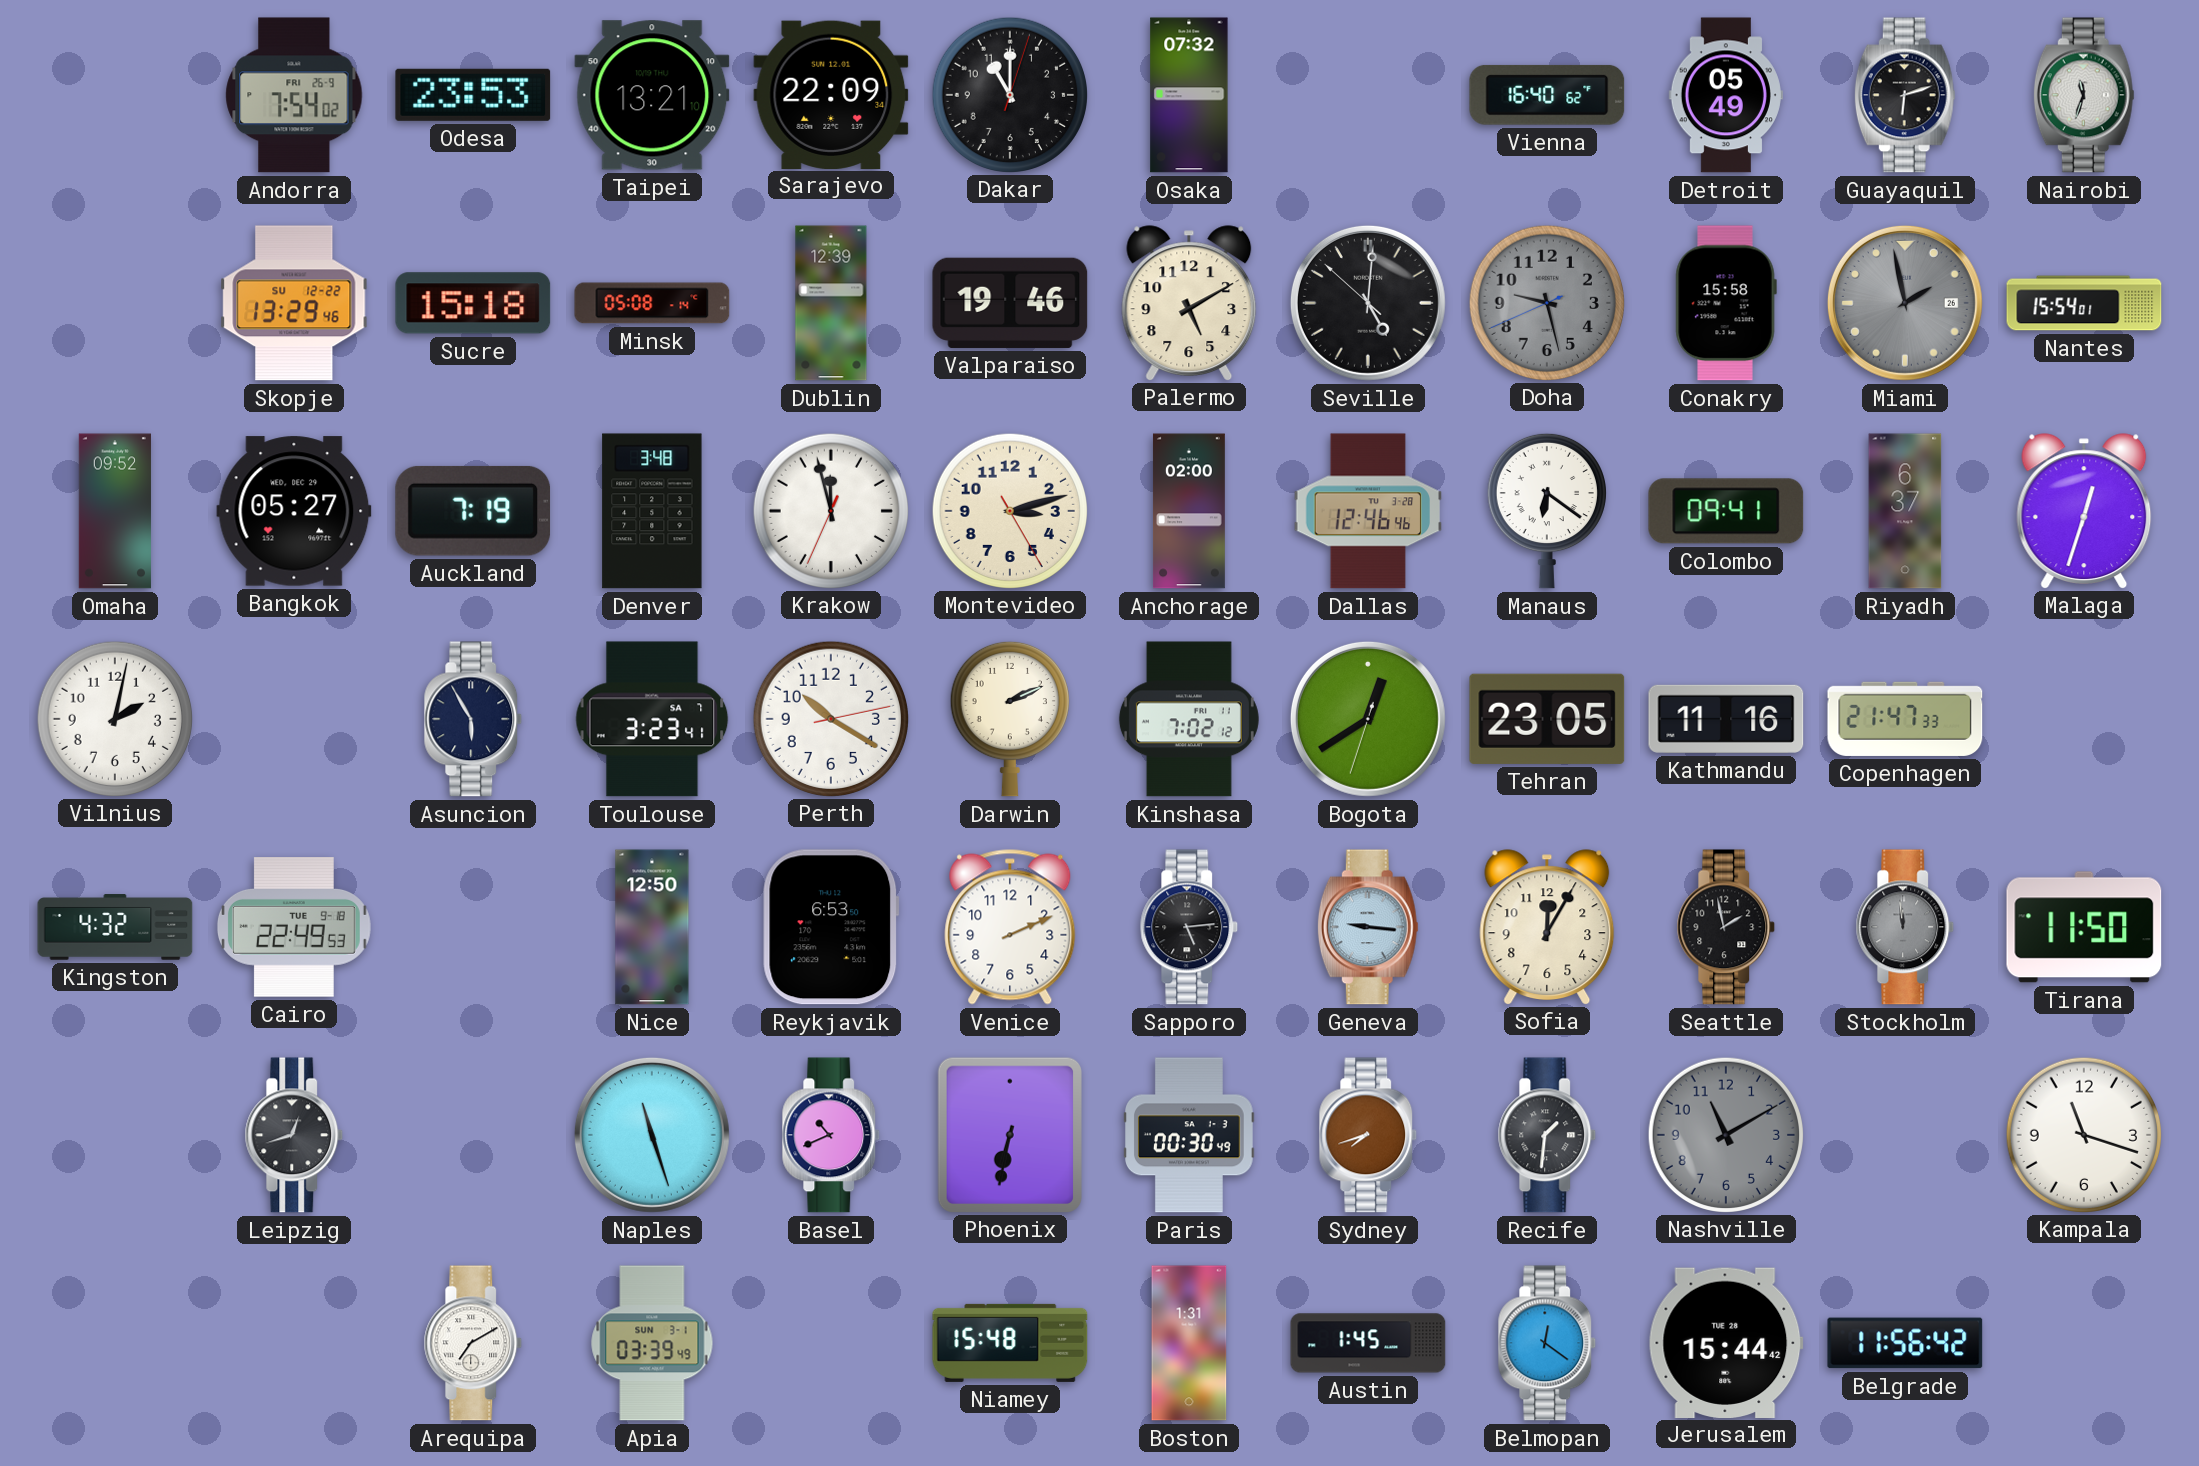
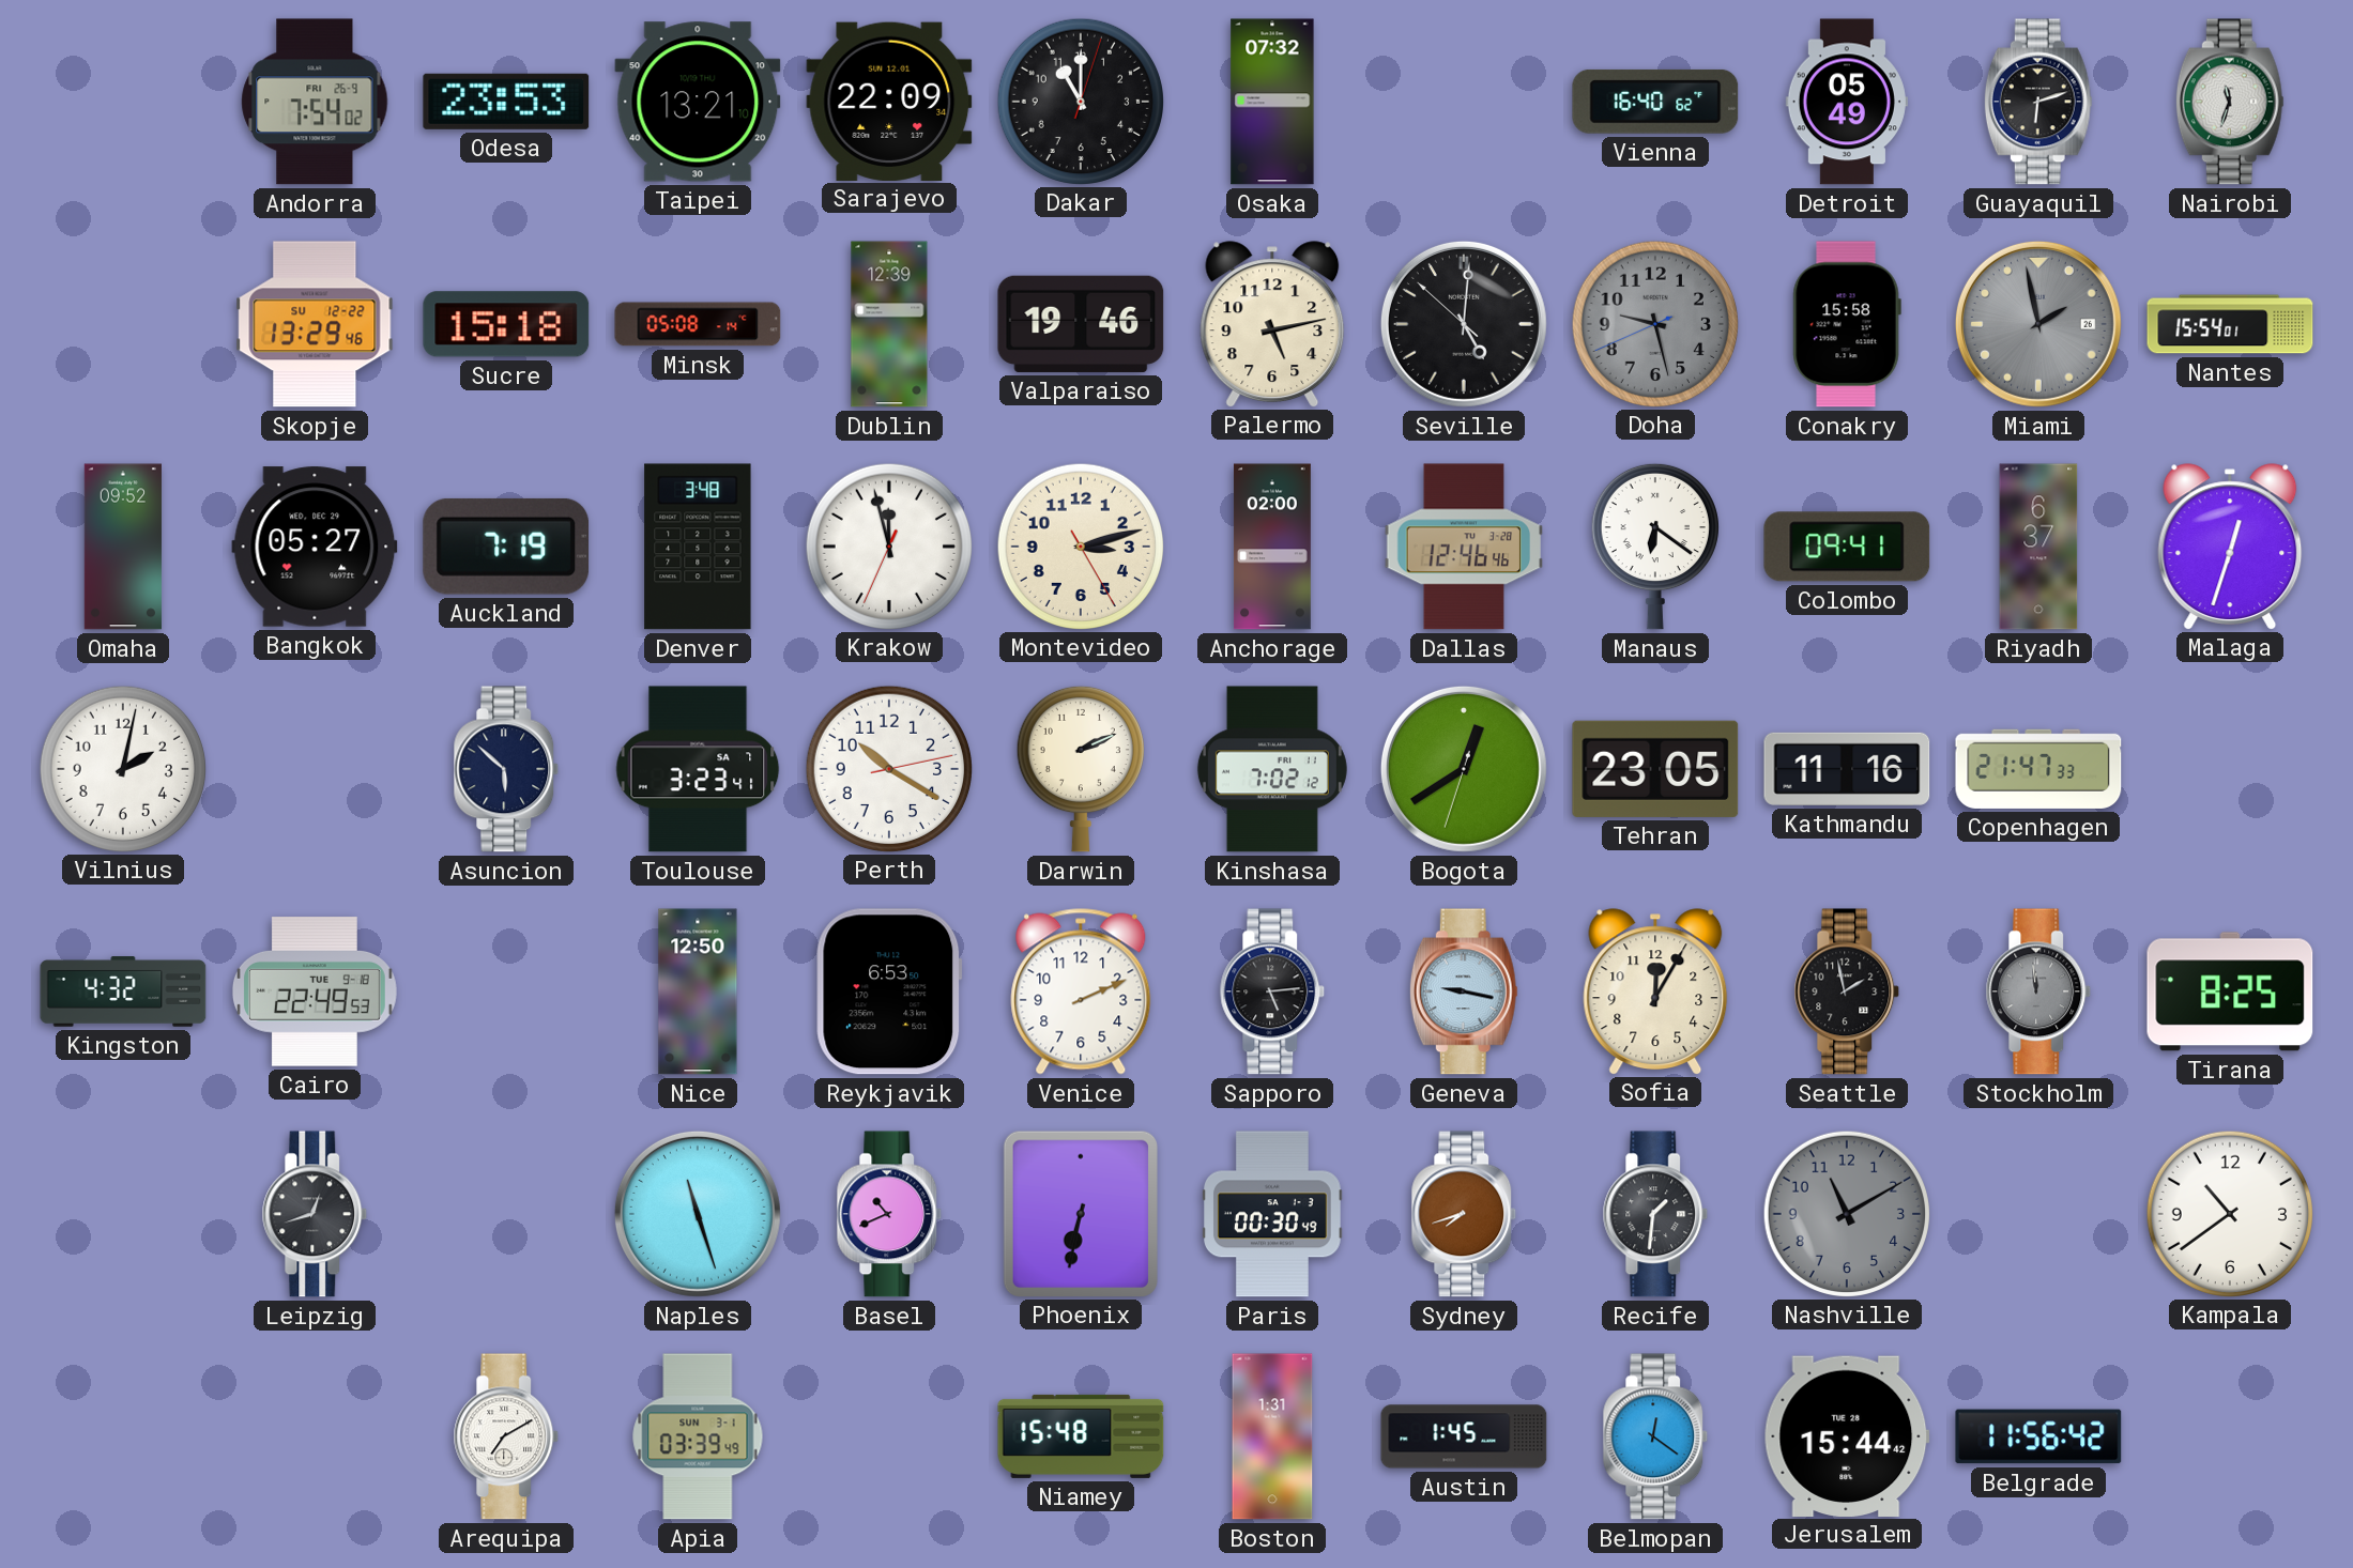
Palermo: 5:10 -> 5:13
Asuncion: 5:55 -> 5:52
Geneva: 9:16 -> 9:17
Tirana: 11:50 -> 8:25
Kampala: 11:18 -> 10:39
